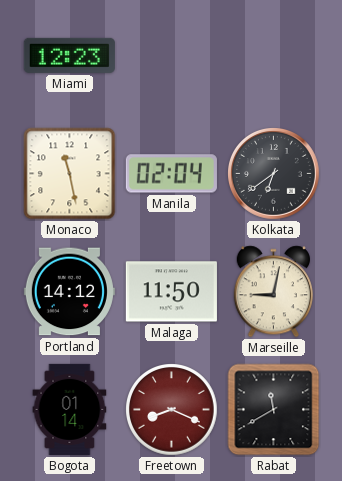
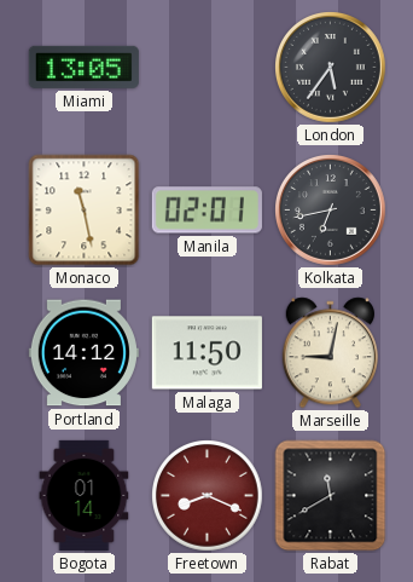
Miami: 12:23 -> 13:05
London: none -> 5:36
Manila: 02:04 -> 02:01
Kolkata: 6:39 -> 6:43
